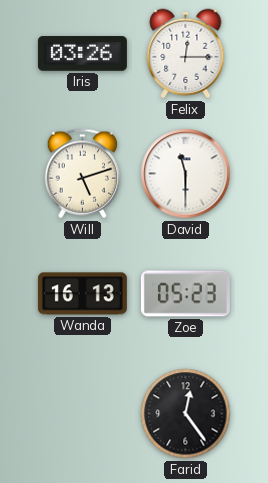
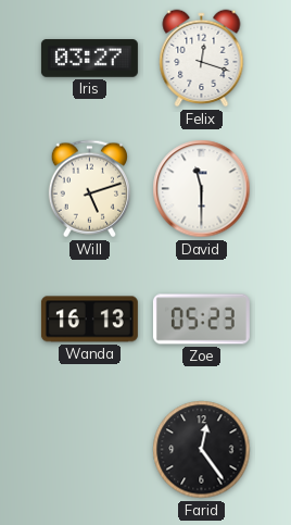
Iris: 03:26 -> 03:27
Felix: 12:15 -> 12:18
